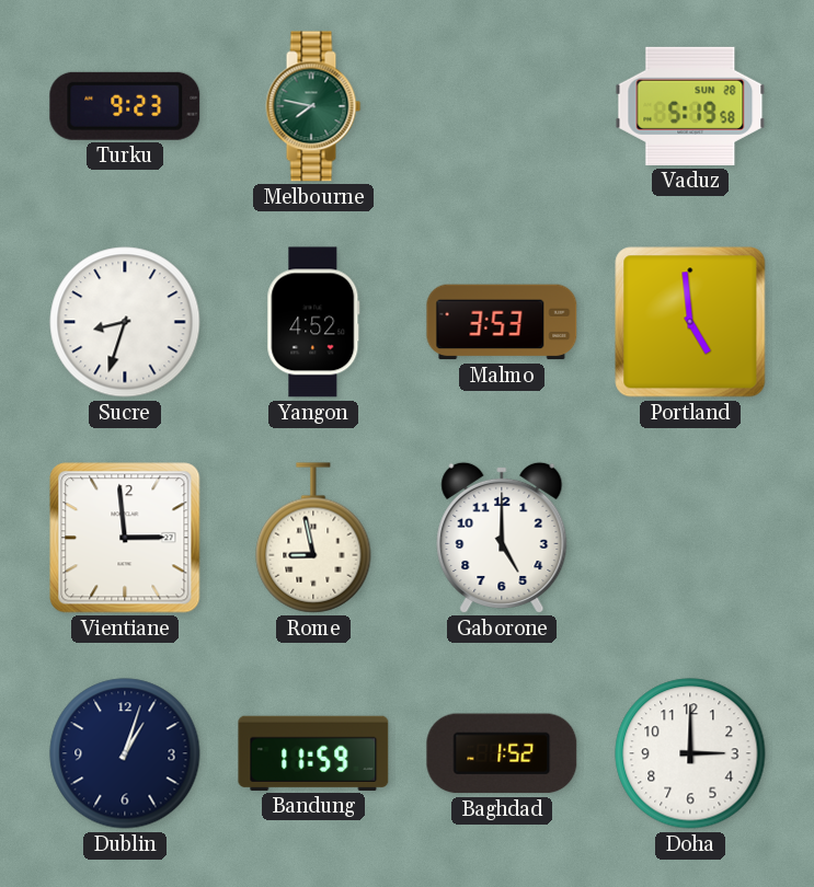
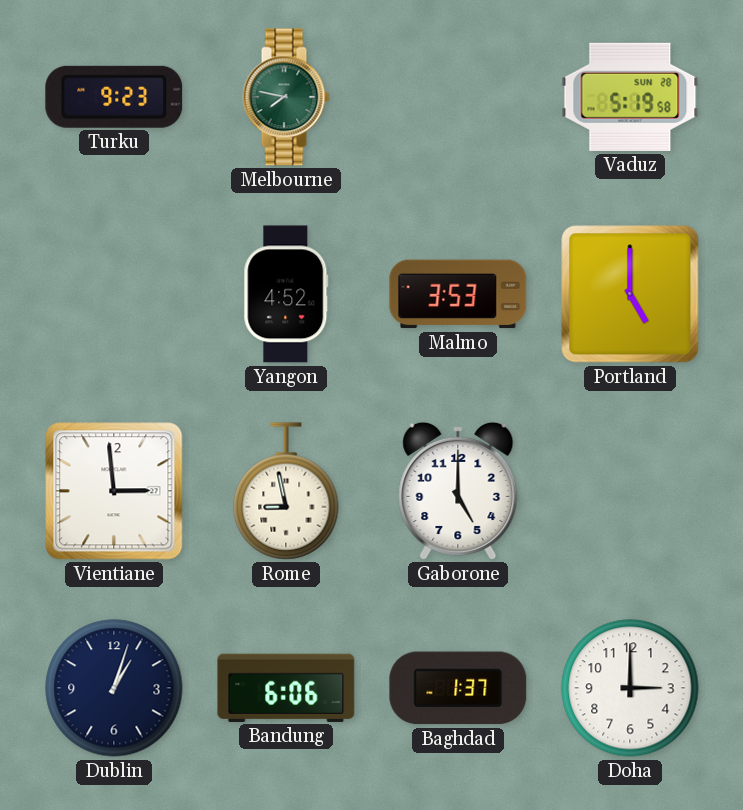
Sucre: 8:33 -> none
Portland: 4:59 -> 5:00
Bandung: 11:59 -> 6:06
Baghdad: 1:52 -> 1:37
